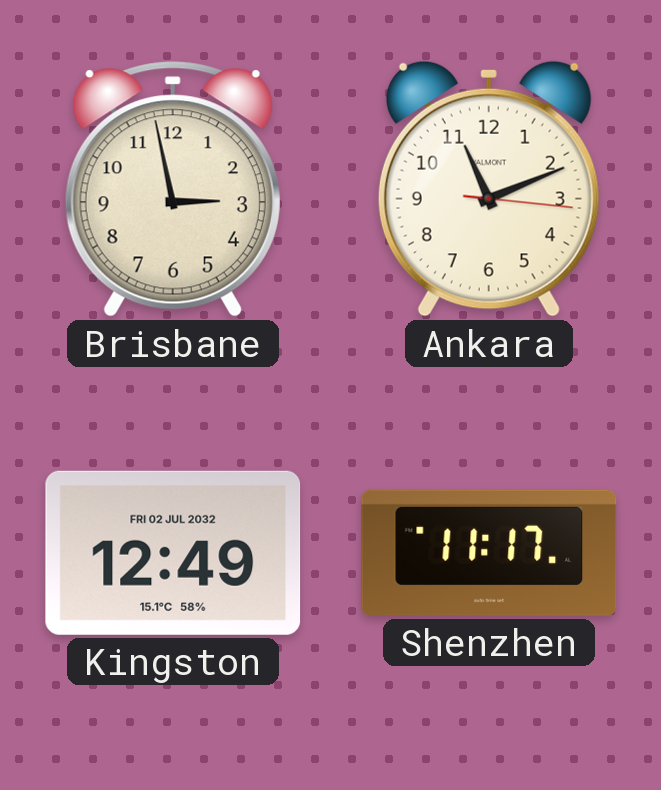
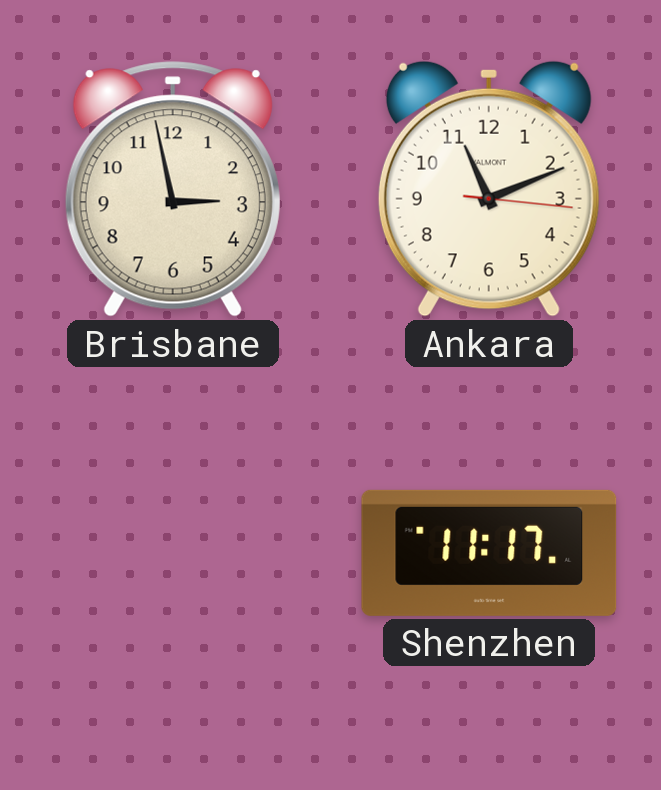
Kingston: 12:49 -> none
